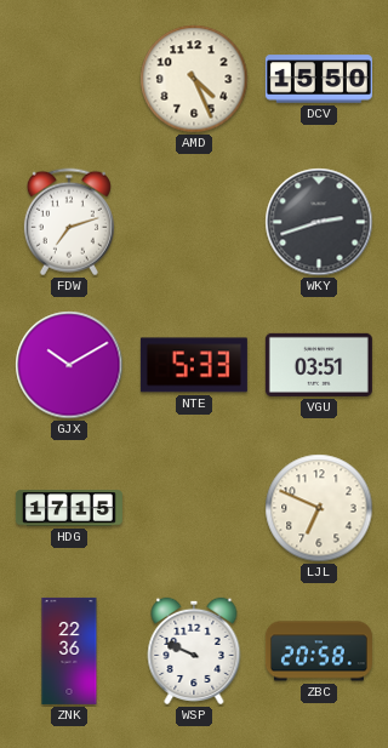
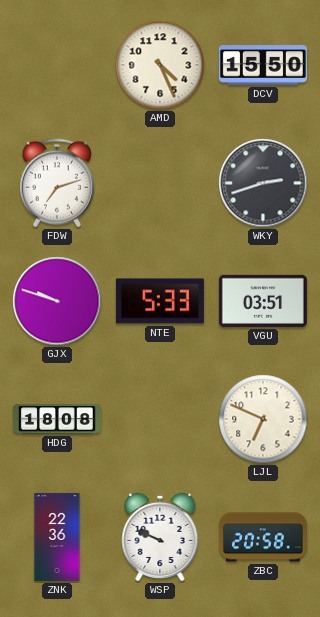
GJX: 10:10 -> 9:48
HDG: 17:15 -> 18:08
